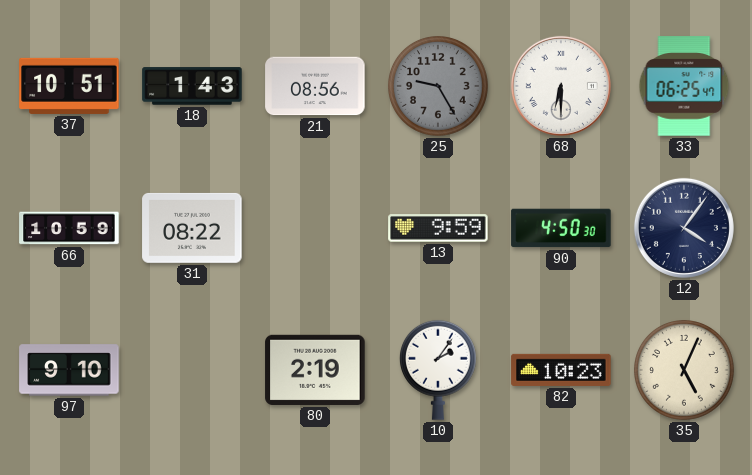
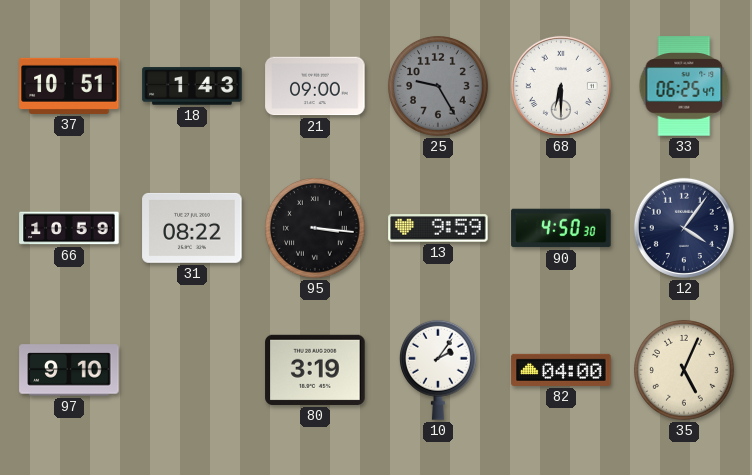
21: 08:56 -> 09:00
95: none -> 3:16
80: 2:19 -> 3:19
82: 10:23 -> 04:00
